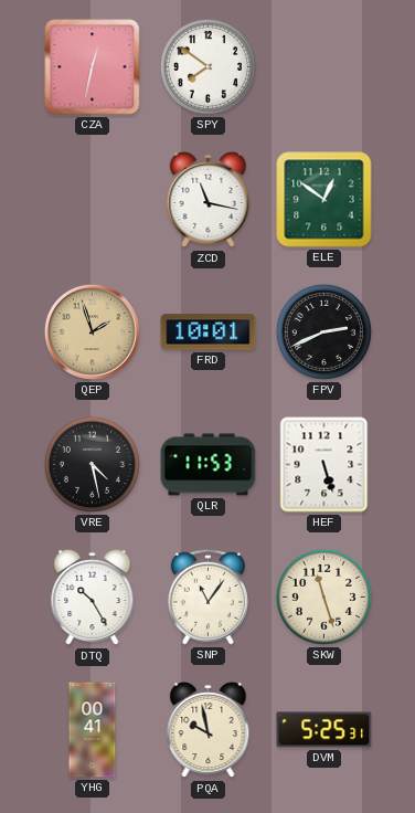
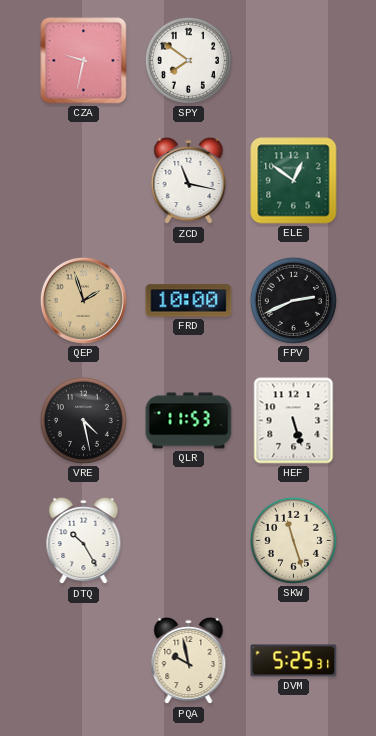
CZA: 12:32 -> 9:32
FRD: 10:01 -> 10:00
SNP: 11:06 -> none
YHG: 00:41 -> none
